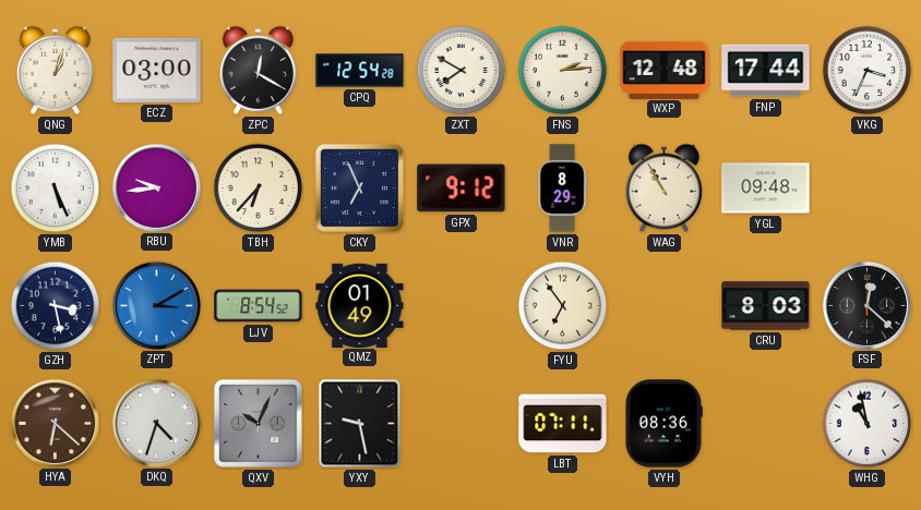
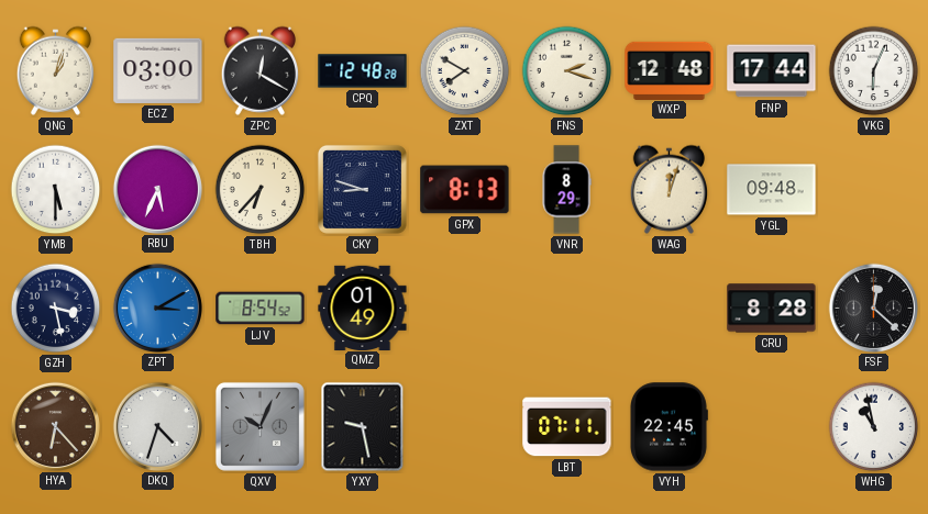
CPQ: 12:54 -> 12:48
FNS: 2:14 -> 2:18
VKG: 3:34 -> 6:04
YMB: 5:26 -> 5:30
RBU: 9:44 -> 5:34
CKY: 6:56 -> 8:48
GPX: 9:12 -> 8:13
WAG: 10:55 -> 12:03
FYU: 6:54 -> none
CRU: 8:03 -> 8:28
HYA: 6:22 -> 6:23
VYH: 08:36 -> 22:45
